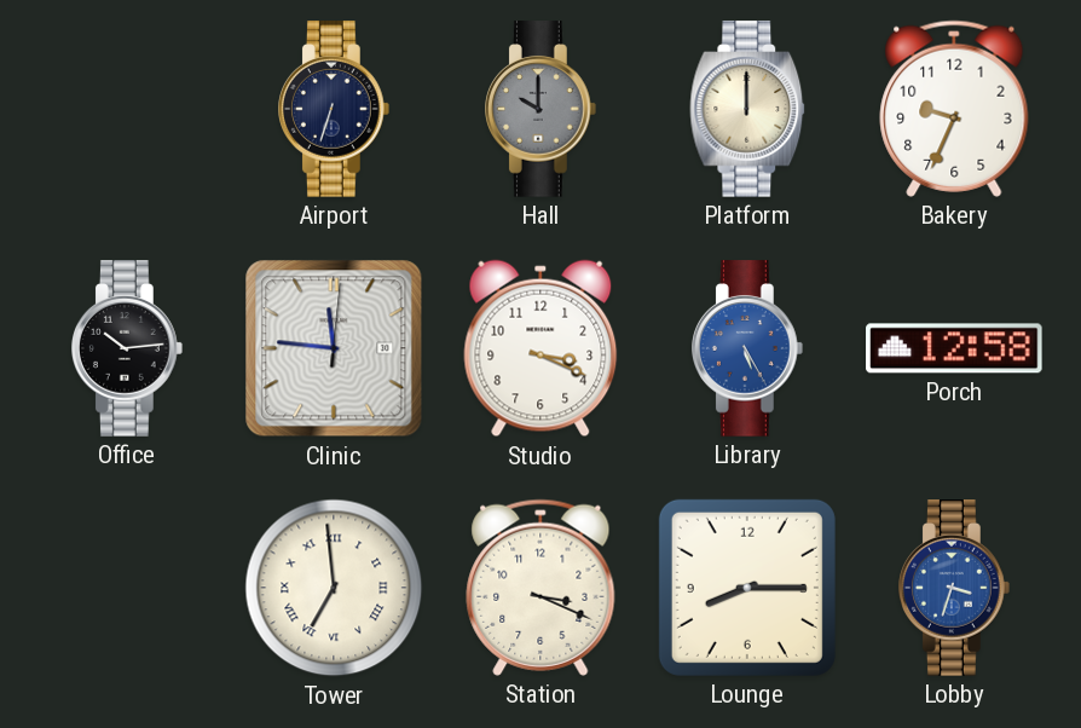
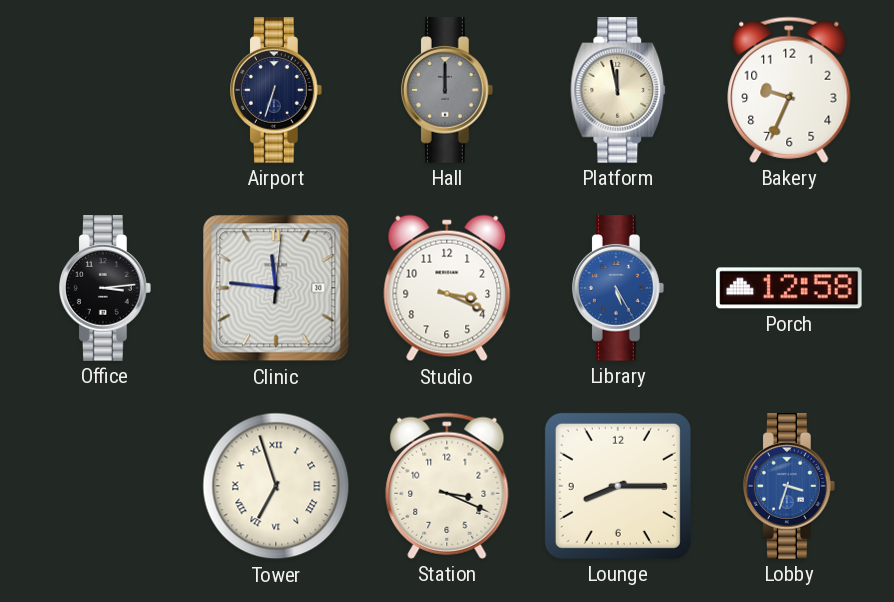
Hall: 10:00 -> 12:00
Platform: 12:00 -> 11:58
Office: 10:14 -> 3:14
Tower: 6:59 -> 6:57
